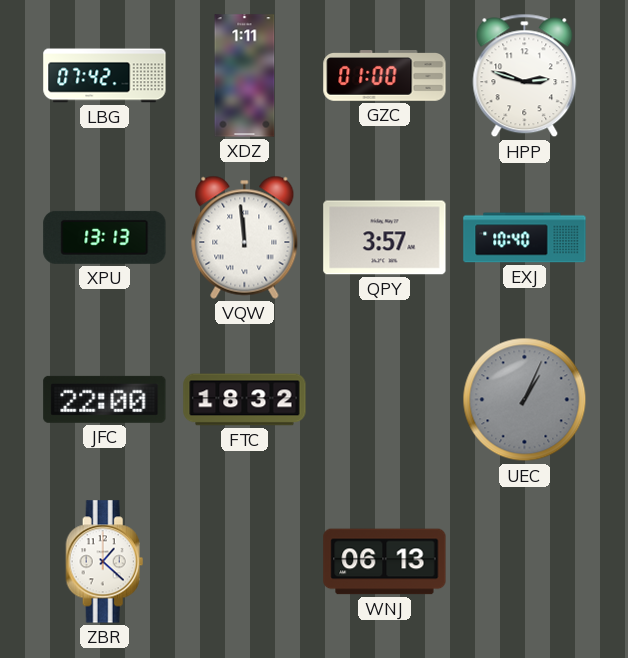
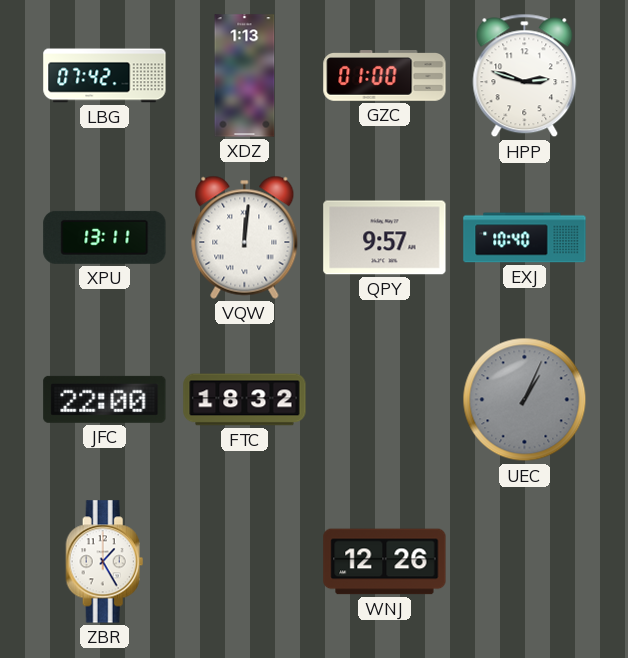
XDZ: 1:11 -> 1:13
XPU: 13:13 -> 13:11
VQW: 11:59 -> 12:01
QPY: 3:57 -> 9:57
ZBR: 1:22 -> 1:25
WNJ: 06:13 -> 12:26
